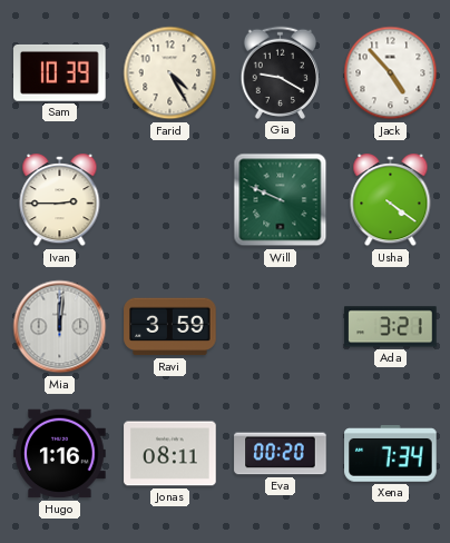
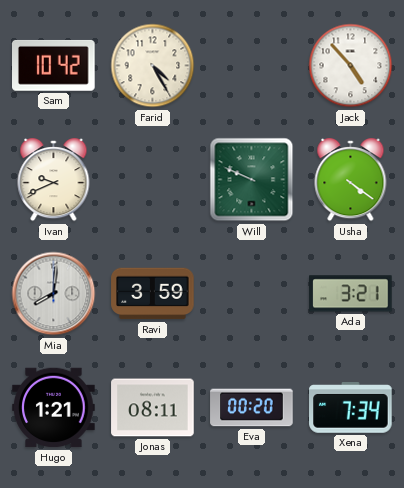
Sam: 10:39 -> 10:42
Gia: 9:20 -> none
Ivan: 2:45 -> 9:41
Mia: 12:01 -> 8:01
Hugo: 1:16 -> 1:21
